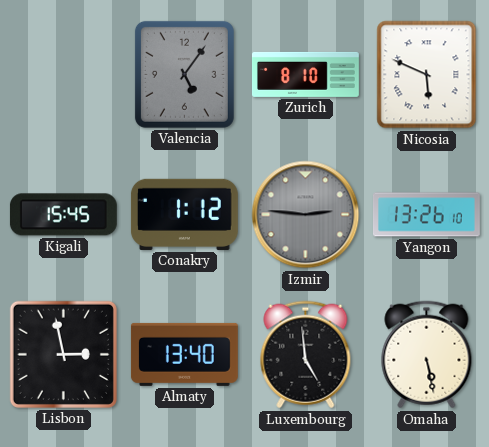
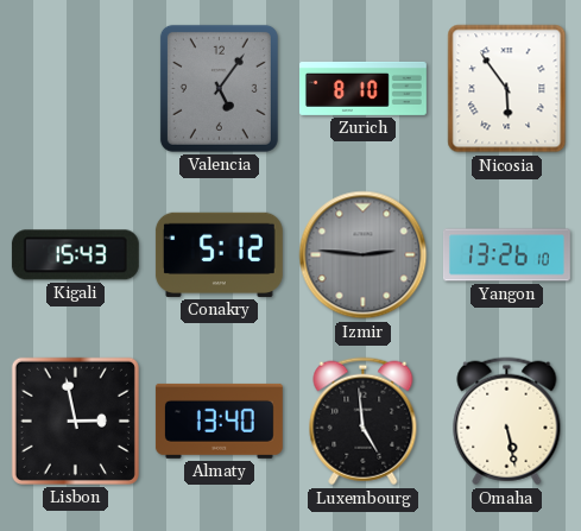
Nicosia: 5:49 -> 5:54
Kigali: 15:45 -> 15:43
Conakry: 1:12 -> 5:12
